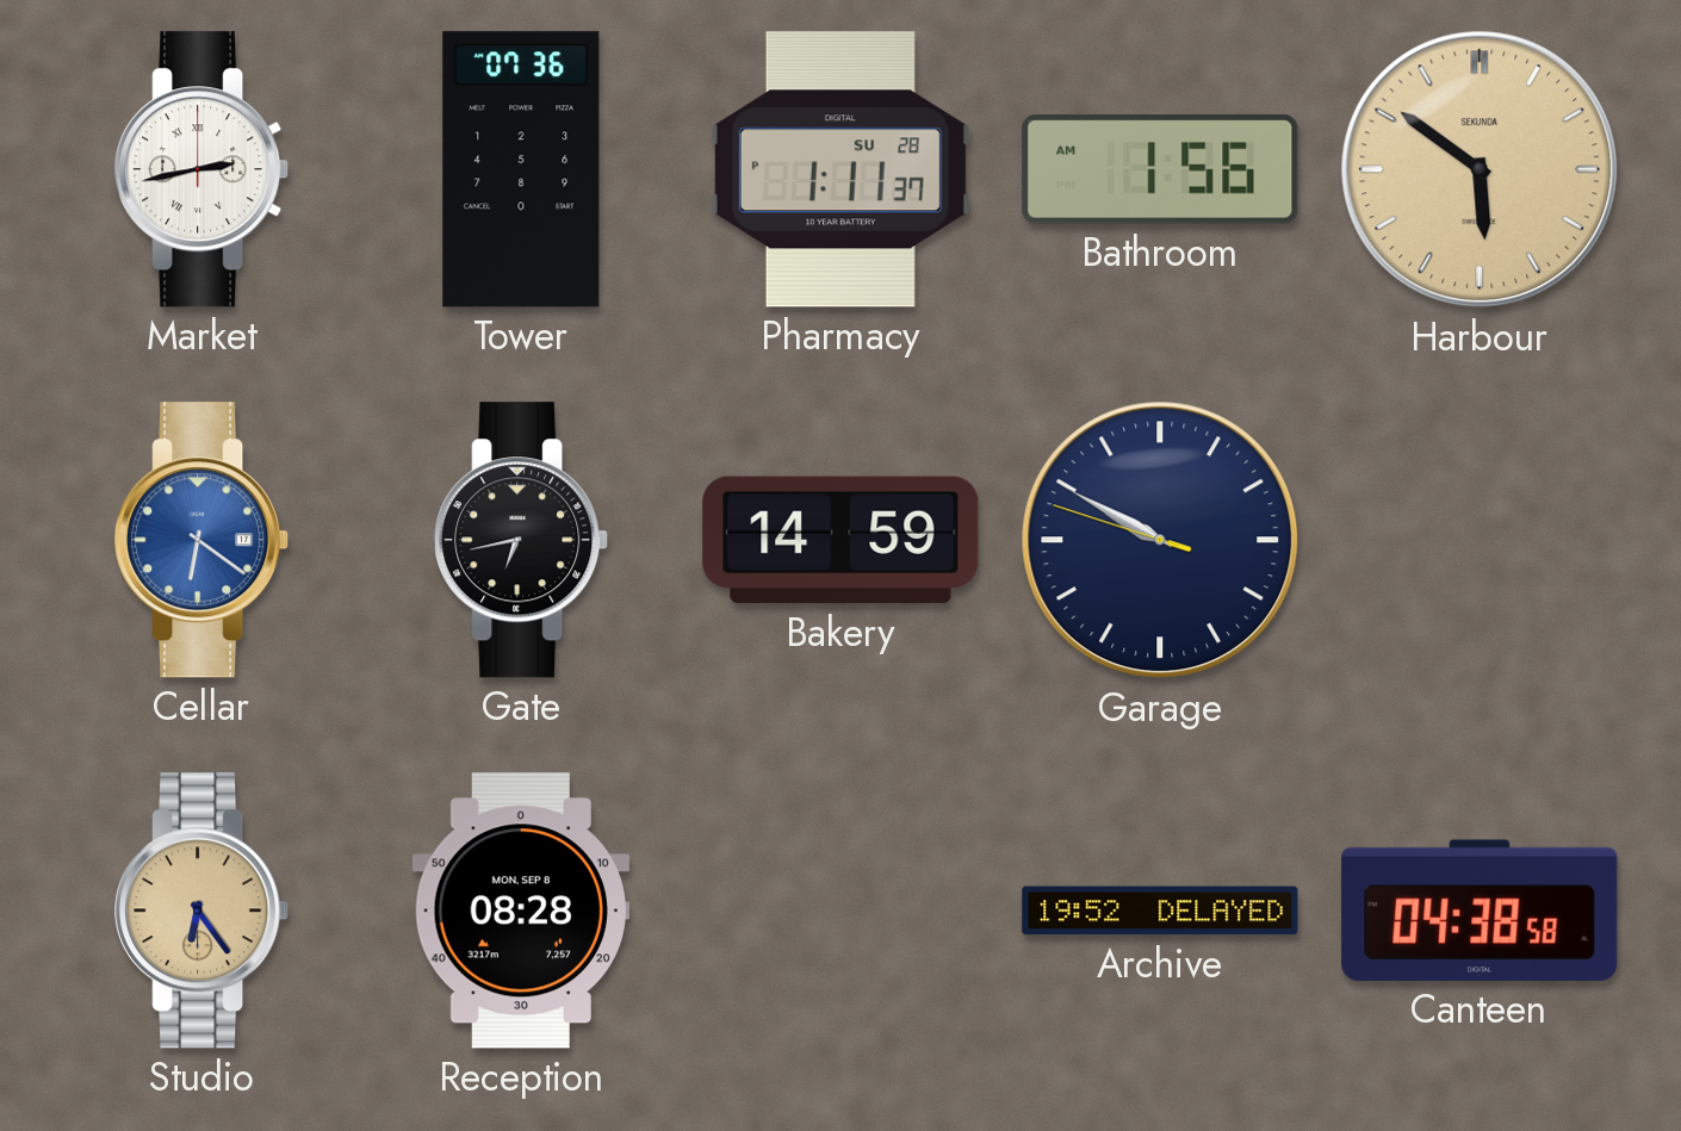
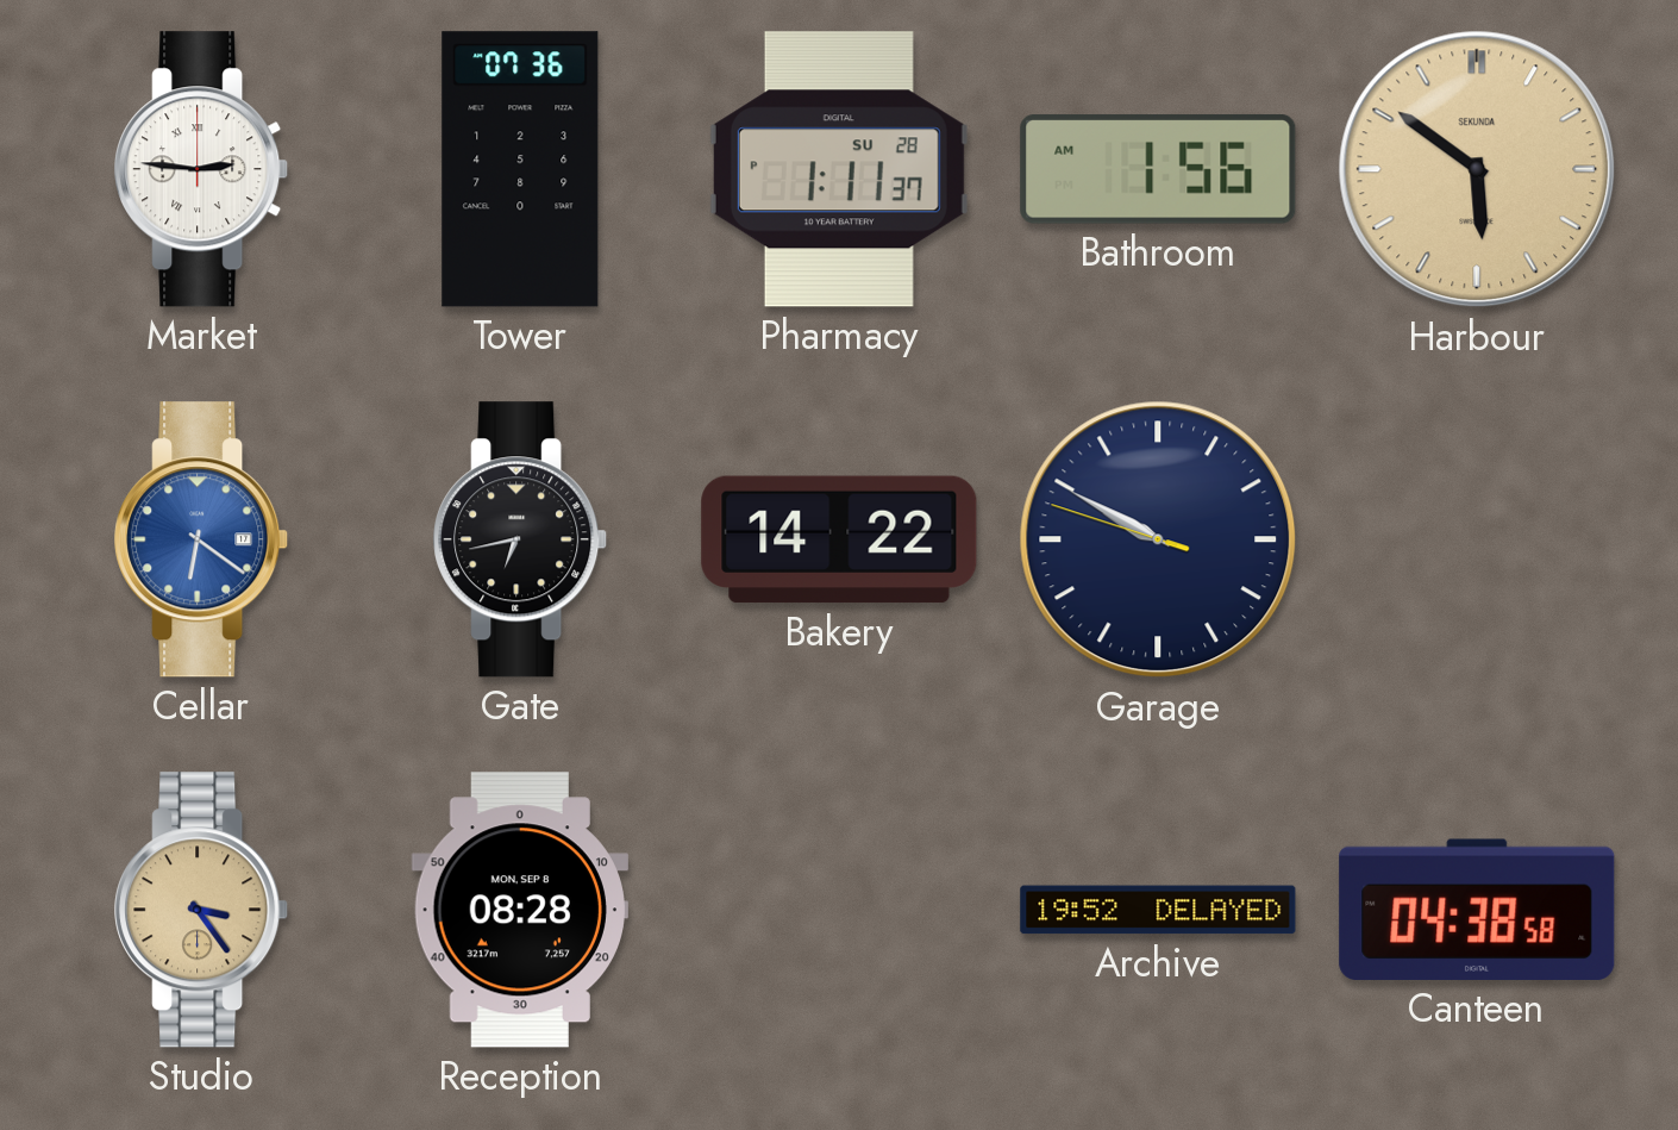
Market: 2:43 -> 2:46
Bakery: 14:59 -> 14:22
Studio: 6:24 -> 3:24
